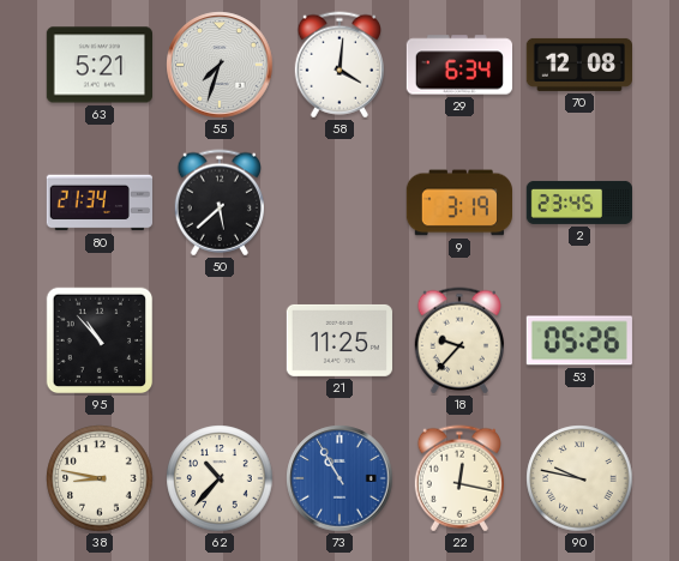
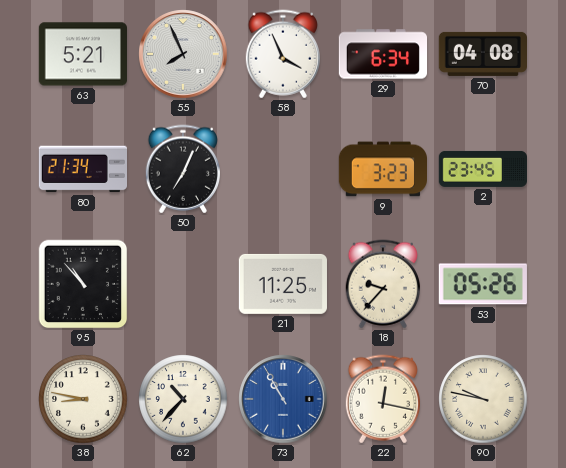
55: 7:33 -> 7:56
58: 4:01 -> 3:56
70: 12:08 -> 04:08
50: 5:38 -> 7:04
9: 3:19 -> 3:23
